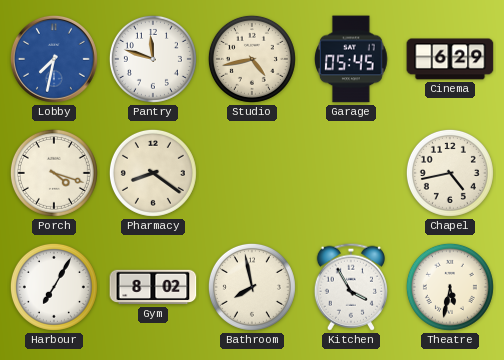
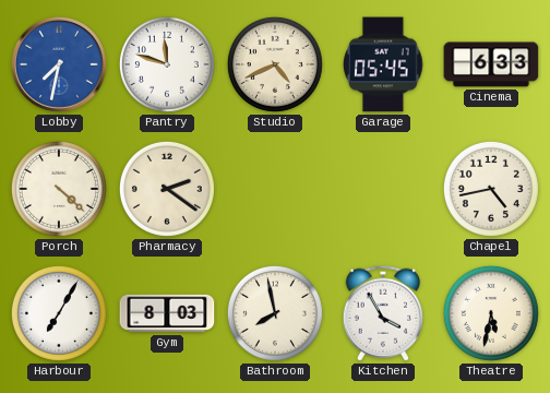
Studio: 4:43 -> 4:41
Cinema: 6:29 -> 6:33
Porch: 4:18 -> 4:22
Pharmacy: 8:21 -> 2:21
Gym: 8:02 -> 8:03
